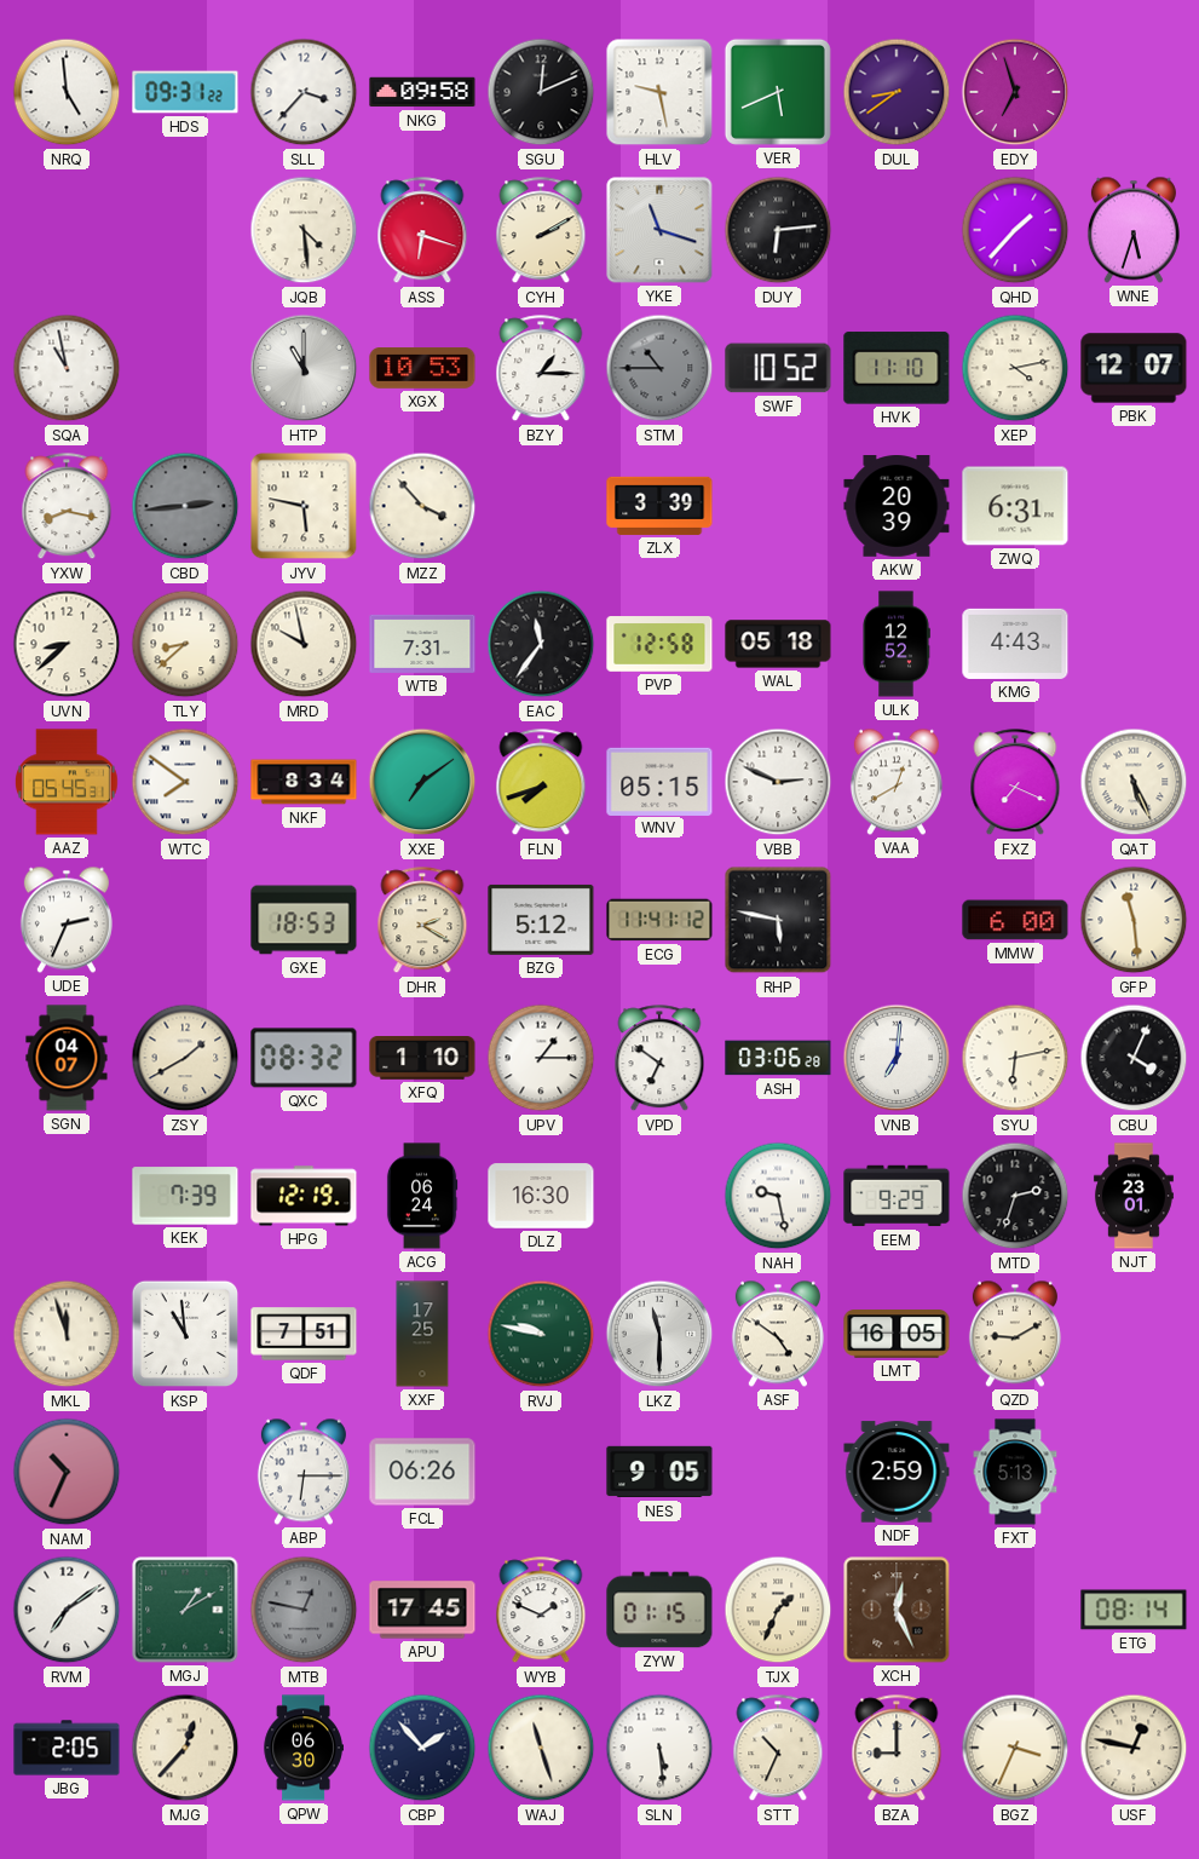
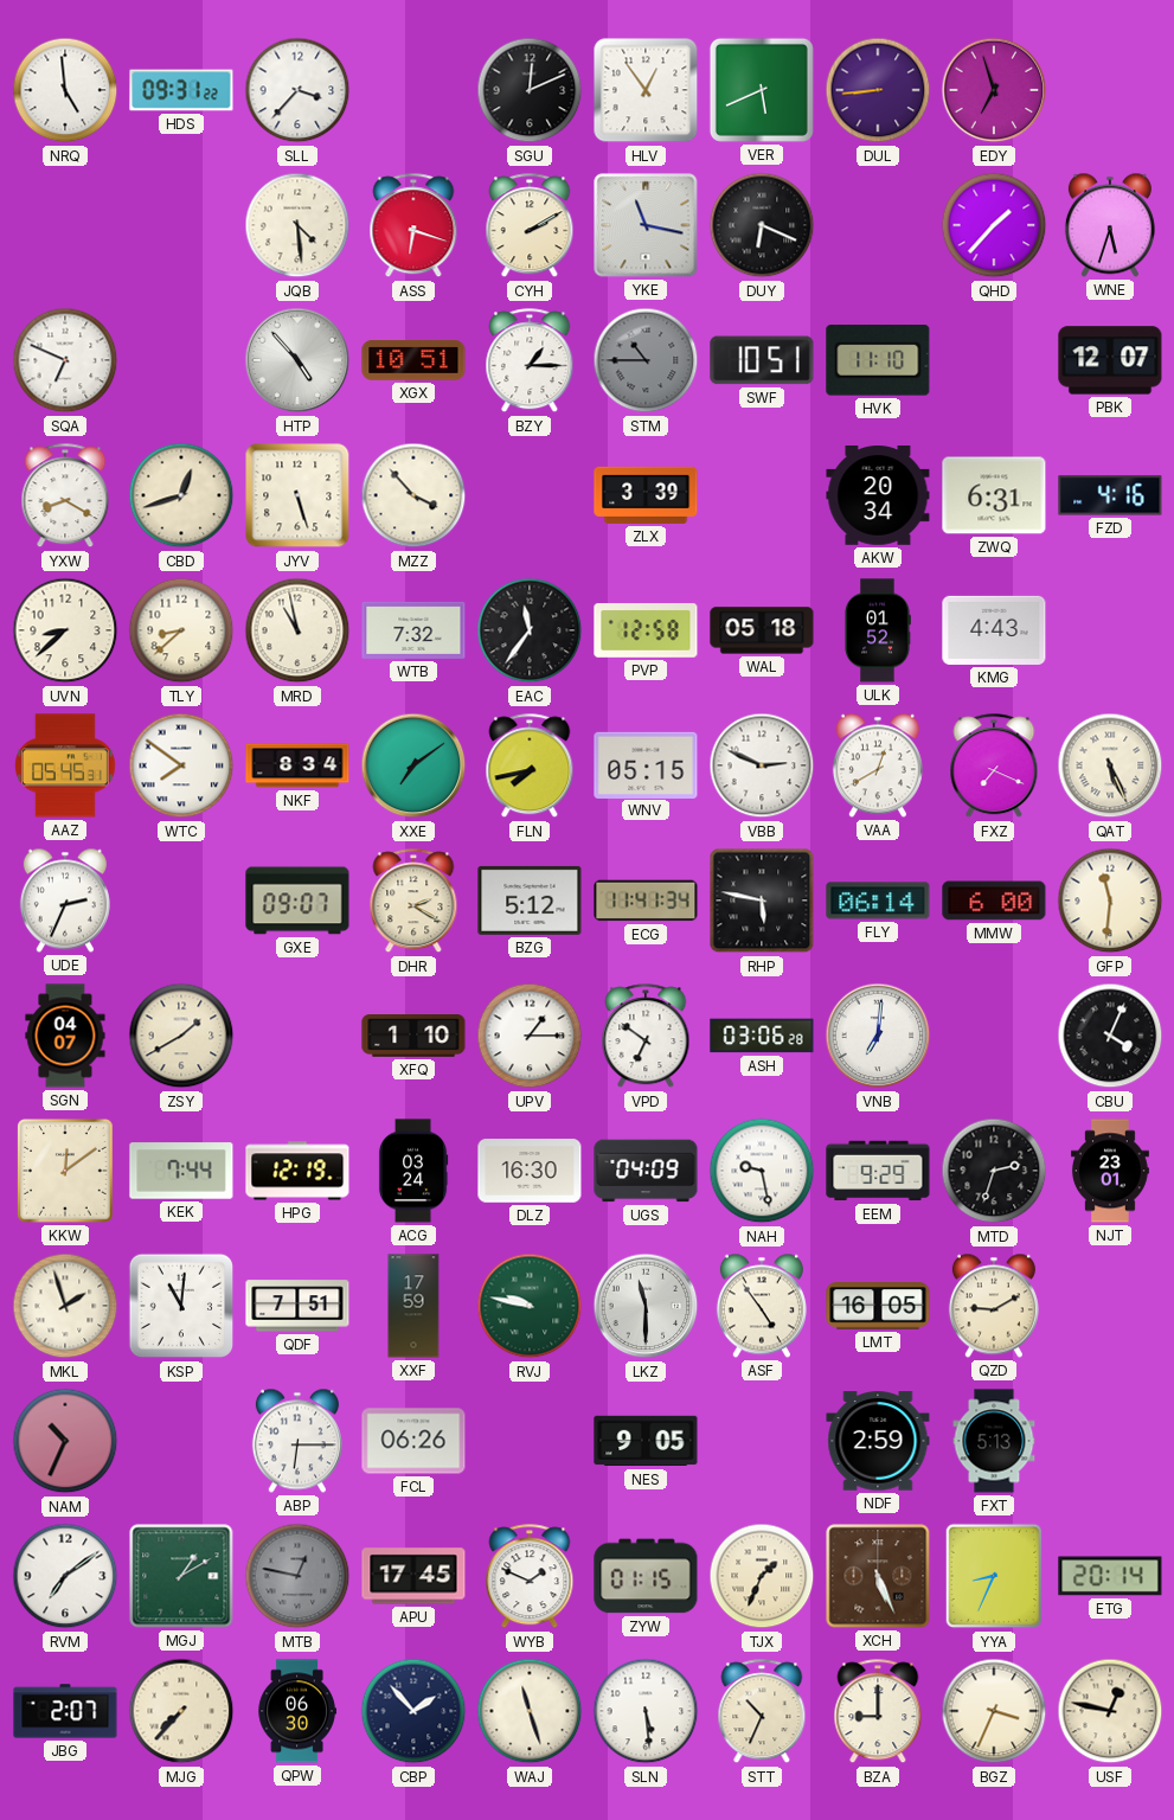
NKG: 09:58 -> none
HLV: 9:28 -> 12:54
DUL: 8:39 -> 8:44
YKE: 11:18 -> 11:17
DUY: 6:14 -> 6:19
SQA: 10:58 -> 6:49
HTP: 11:00 -> 4:53
XGX: 10:53 -> 10:51
SWF: 10:52 -> 10:51
XEP: 4:13 -> none
YXW: 8:17 -> 8:20
CBD: 2:44 -> 12:42
CBD dial: grey -> cream
JYV: 5:47 -> 5:27
AKW: 20:39 -> 20:34
FZD: none -> 4:16
MRD: 9:58 -> 10:58
WTB: 7:31 -> 7:32
ULK: 12:52 -> 01:52
FLN: 7:42 -> 7:43
GXE: 18:53 -> 09:07
ECG: 11:41:12 -> 11:41:34
FLY: none -> 06:14
GFP: 11:29 -> 11:31
QXC: 08:32 -> none
SYU: 6:13 -> none
KKW: none -> 12:09
KEK: 7:39 -> 7:44
ACG: 06:24 -> 03:24
UGS: none -> 04:09
MKL: 11:57 -> 1:57
KSP: 10:59 -> 11:01
XXF: 17:25 -> 17:59
ASF: 4:51 -> 4:54
XCH: 12:26 -> 5:26
YYA: none -> 8:34
ETG: 08:14 -> 20:14
JBG: 2:05 -> 2:07
MJG: 12:37 -> 7:37
